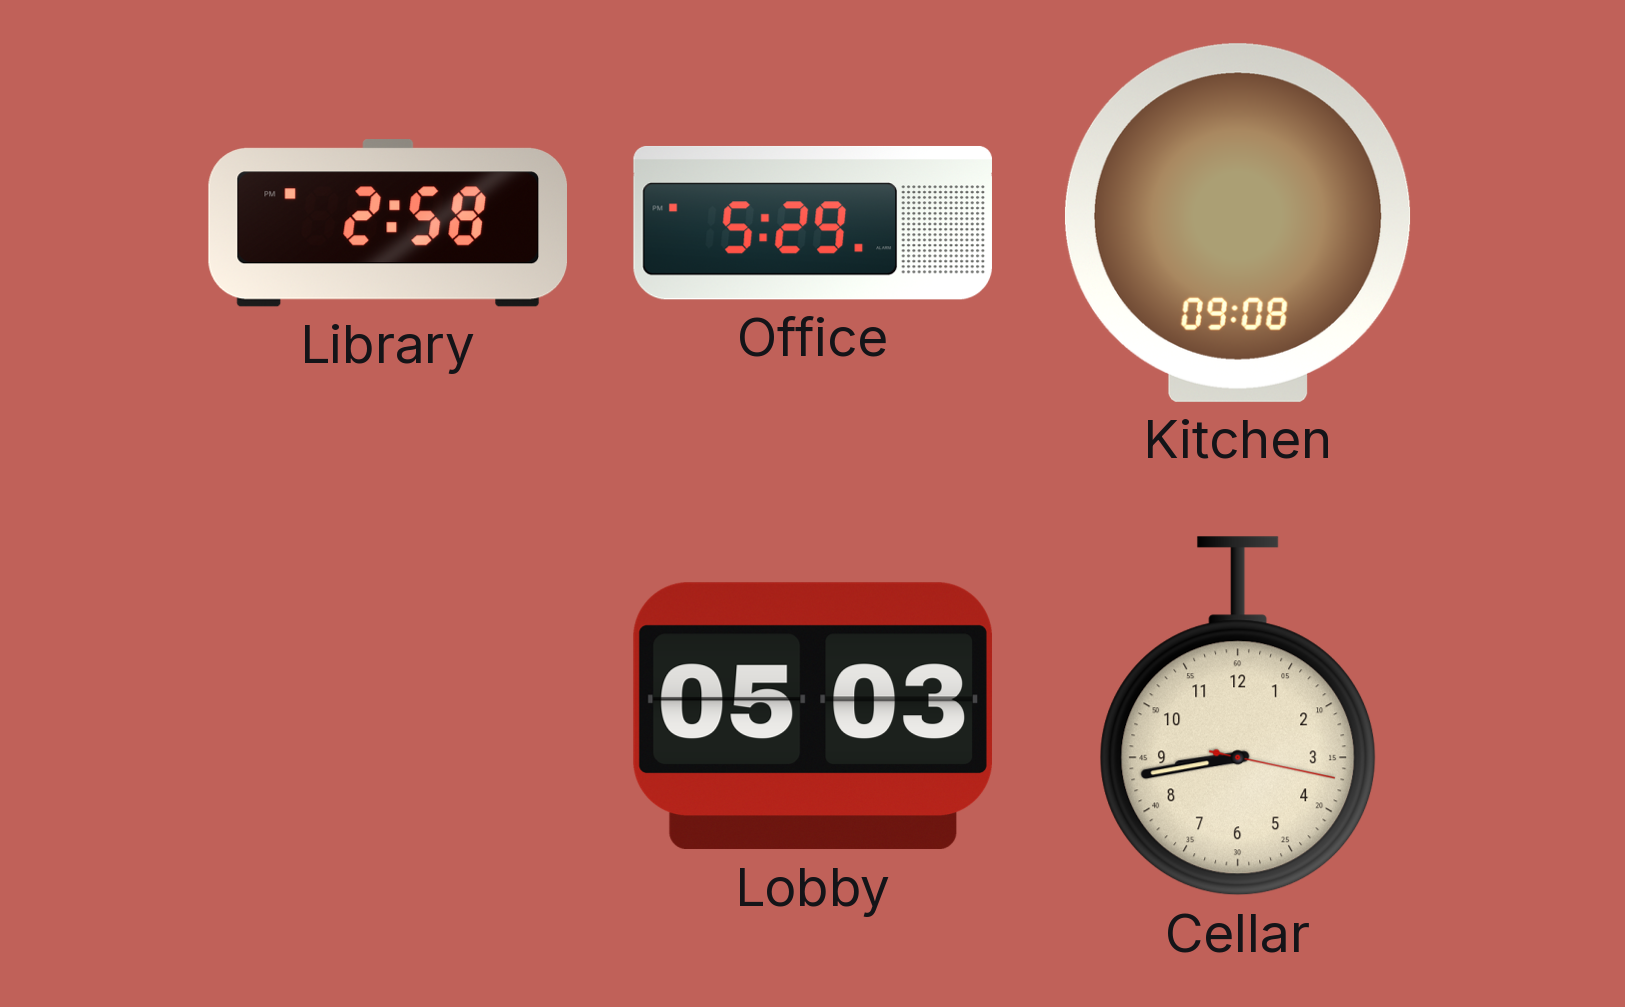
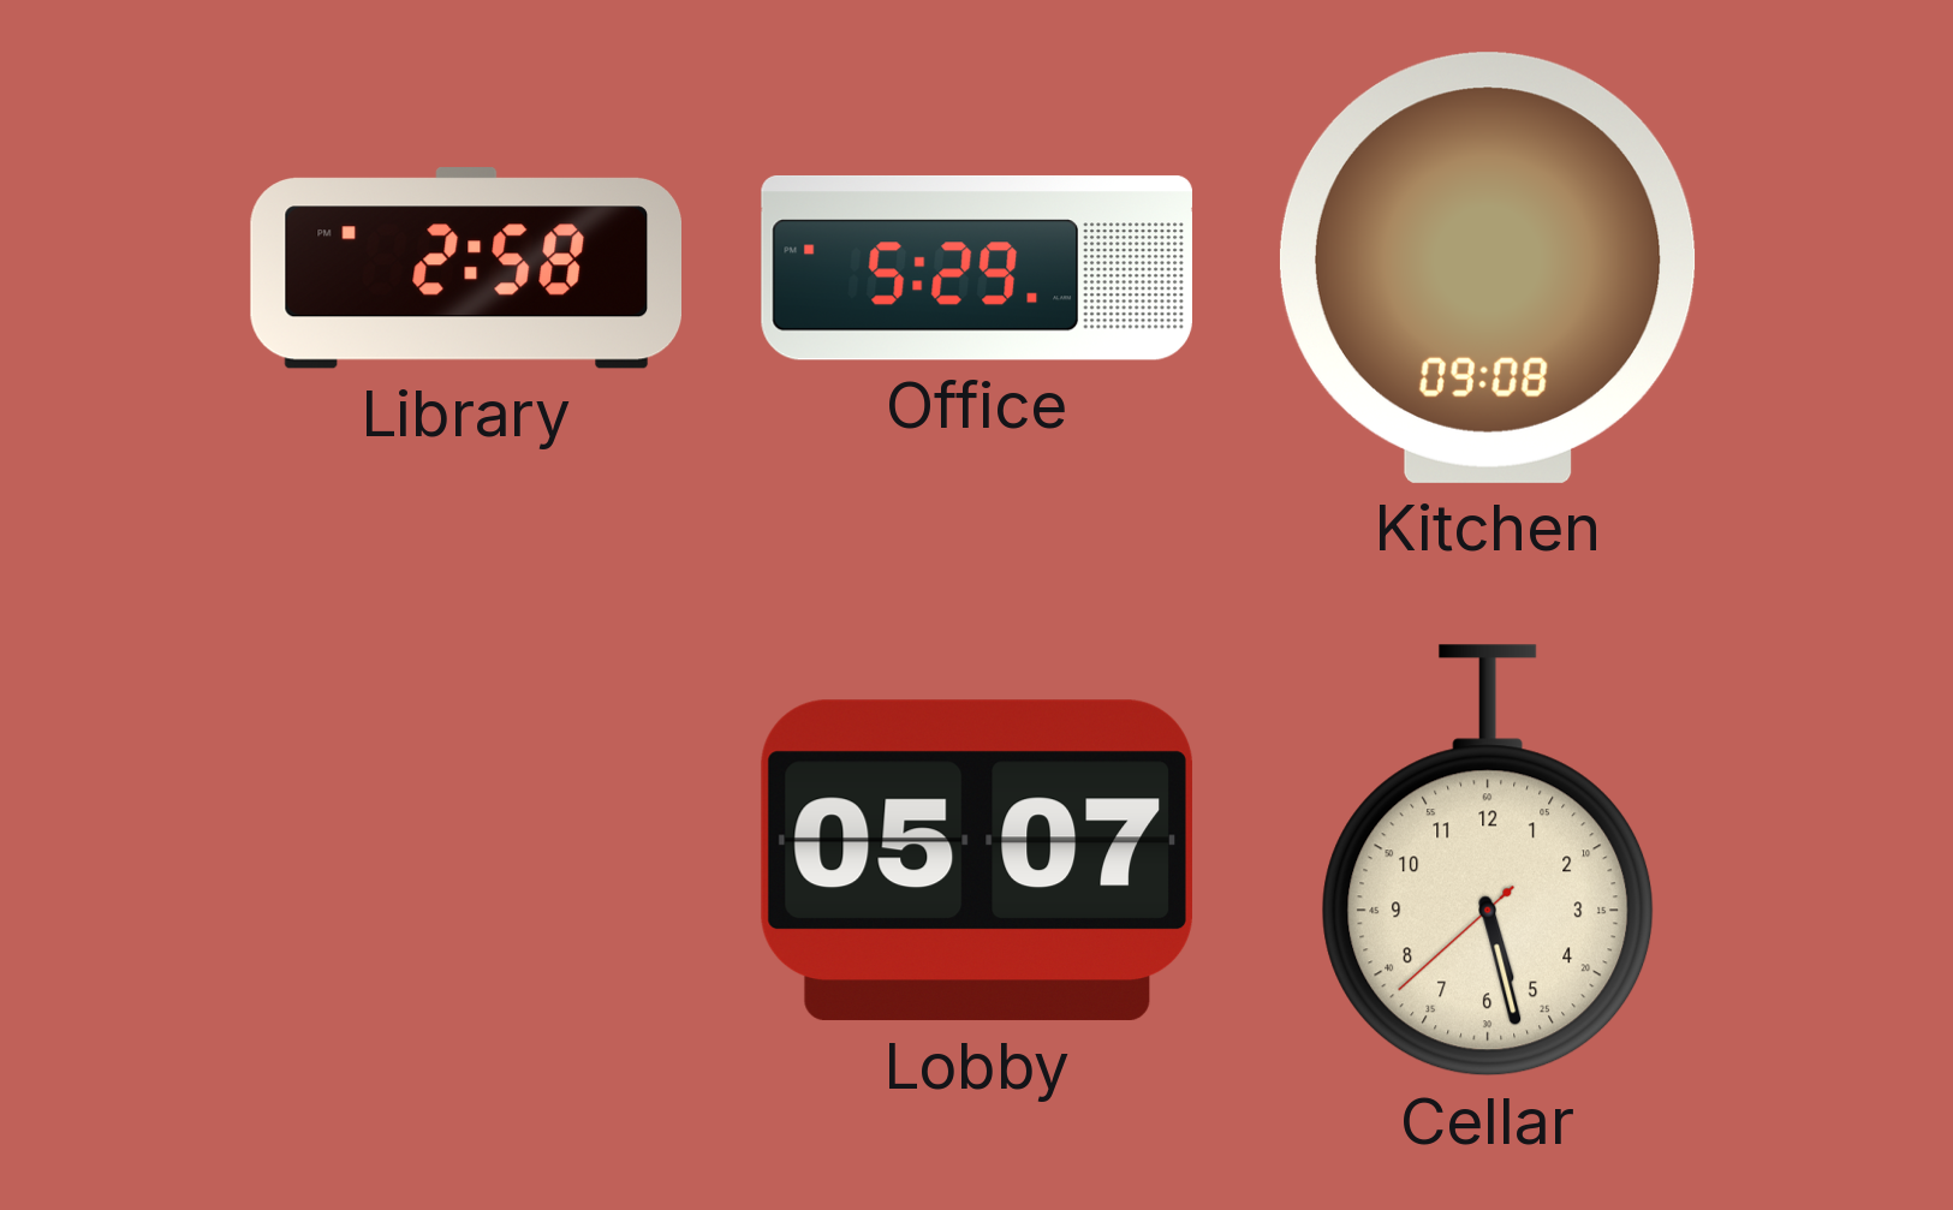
Lobby: 05:03 -> 05:07
Cellar: 8:43 -> 5:27
